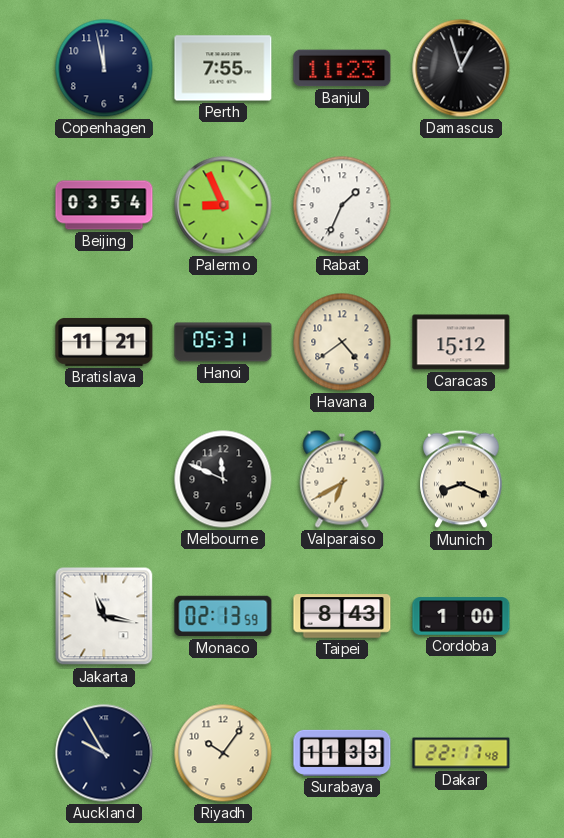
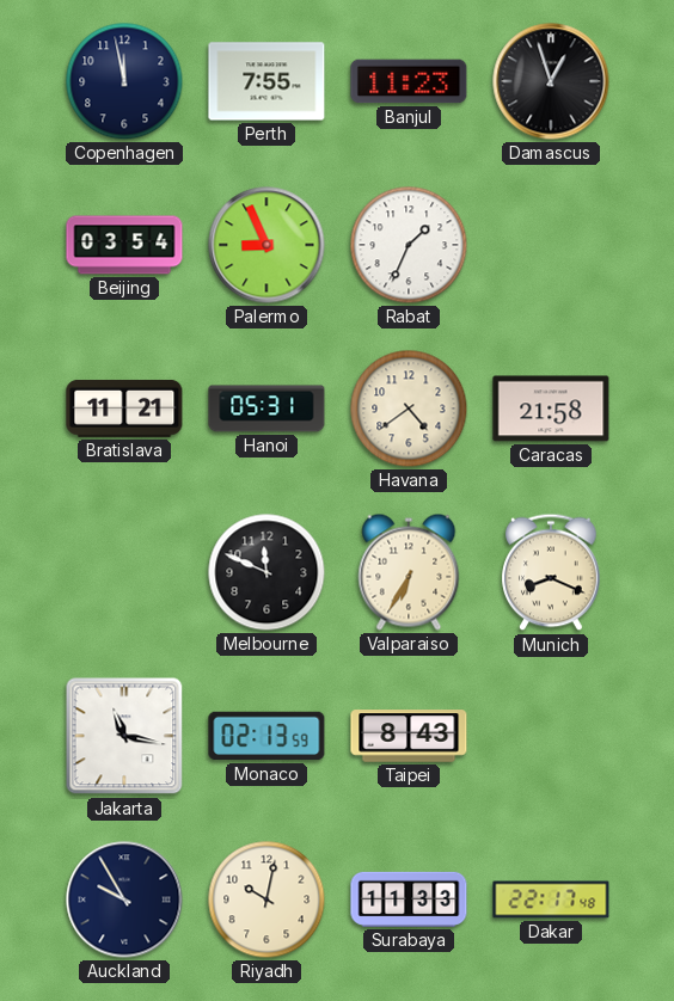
Caracas: 15:12 -> 21:58
Valparaiso: 6:40 -> 6:35
Cordoba: 1:00 -> none
Riyadh: 10:06 -> 10:02
